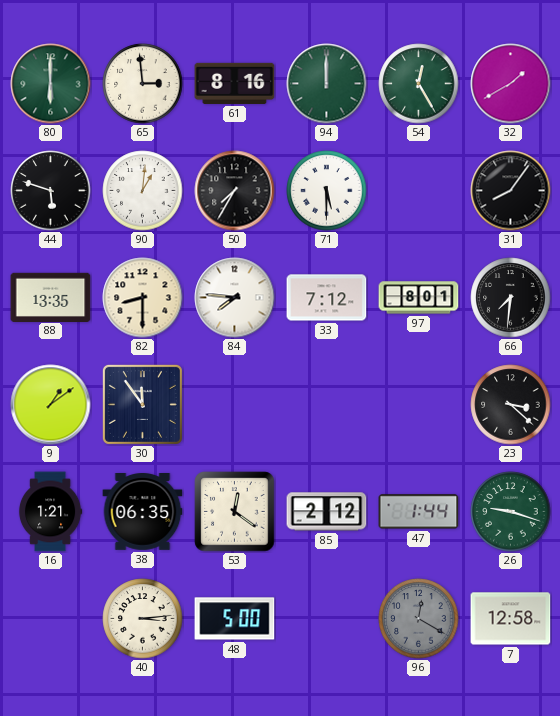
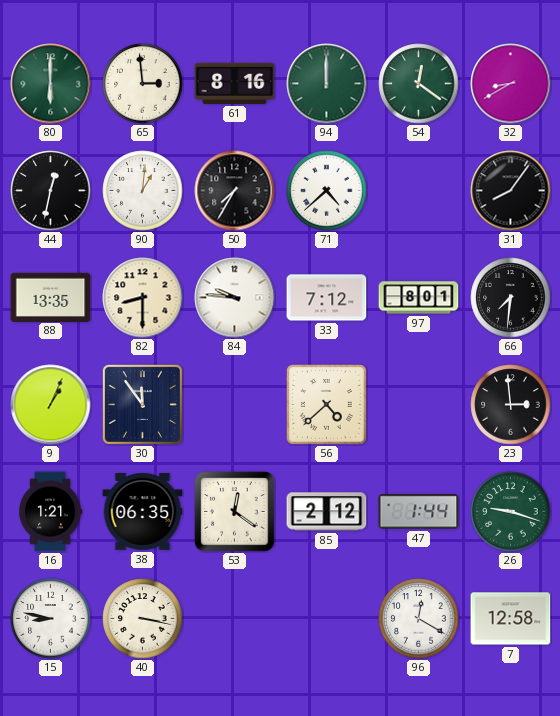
54: 12:25 -> 12:21
32: 1:40 -> 8:40
44: 5:48 -> 12:32
71: 5:30 -> 4:38
84: 7:46 -> 9:46
9: 1:09 -> 1:04
56: none -> 4:38
23: 3:22 -> 2:59
15: none -> 8:47
40: 3:14 -> 3:17
48: 5:00 -> none
96 dial: grey -> white
